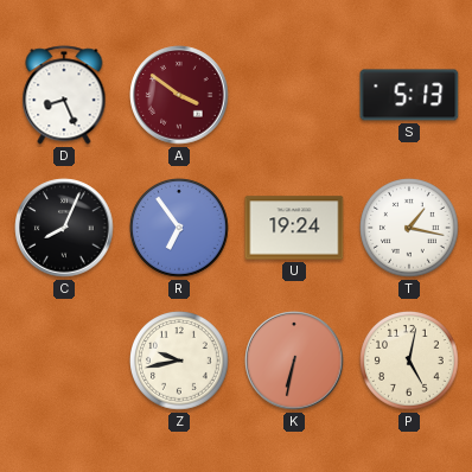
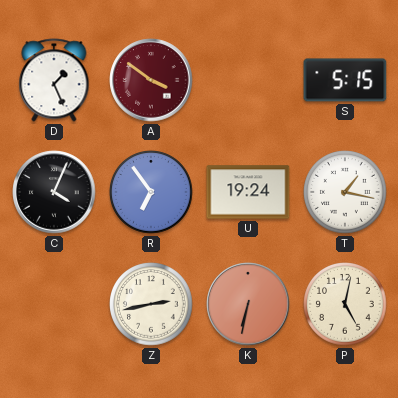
D: 8:26 -> 1:26
S: 5:13 -> 5:15
C: 8:04 -> 4:04
Z: 9:43 -> 2:43
